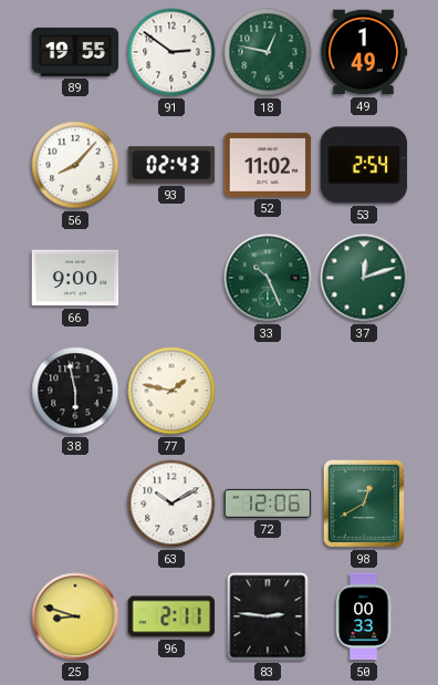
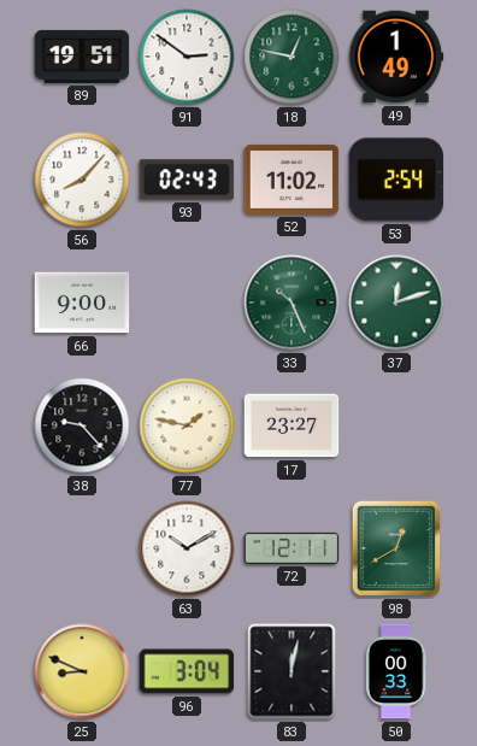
89: 19:55 -> 19:51
38: 5:58 -> 9:23
17: none -> 23:27
72: 12:06 -> 12:11
25: 8:48 -> 8:49
96: 2:11 -> 3:04
83: 2:46 -> 12:02
